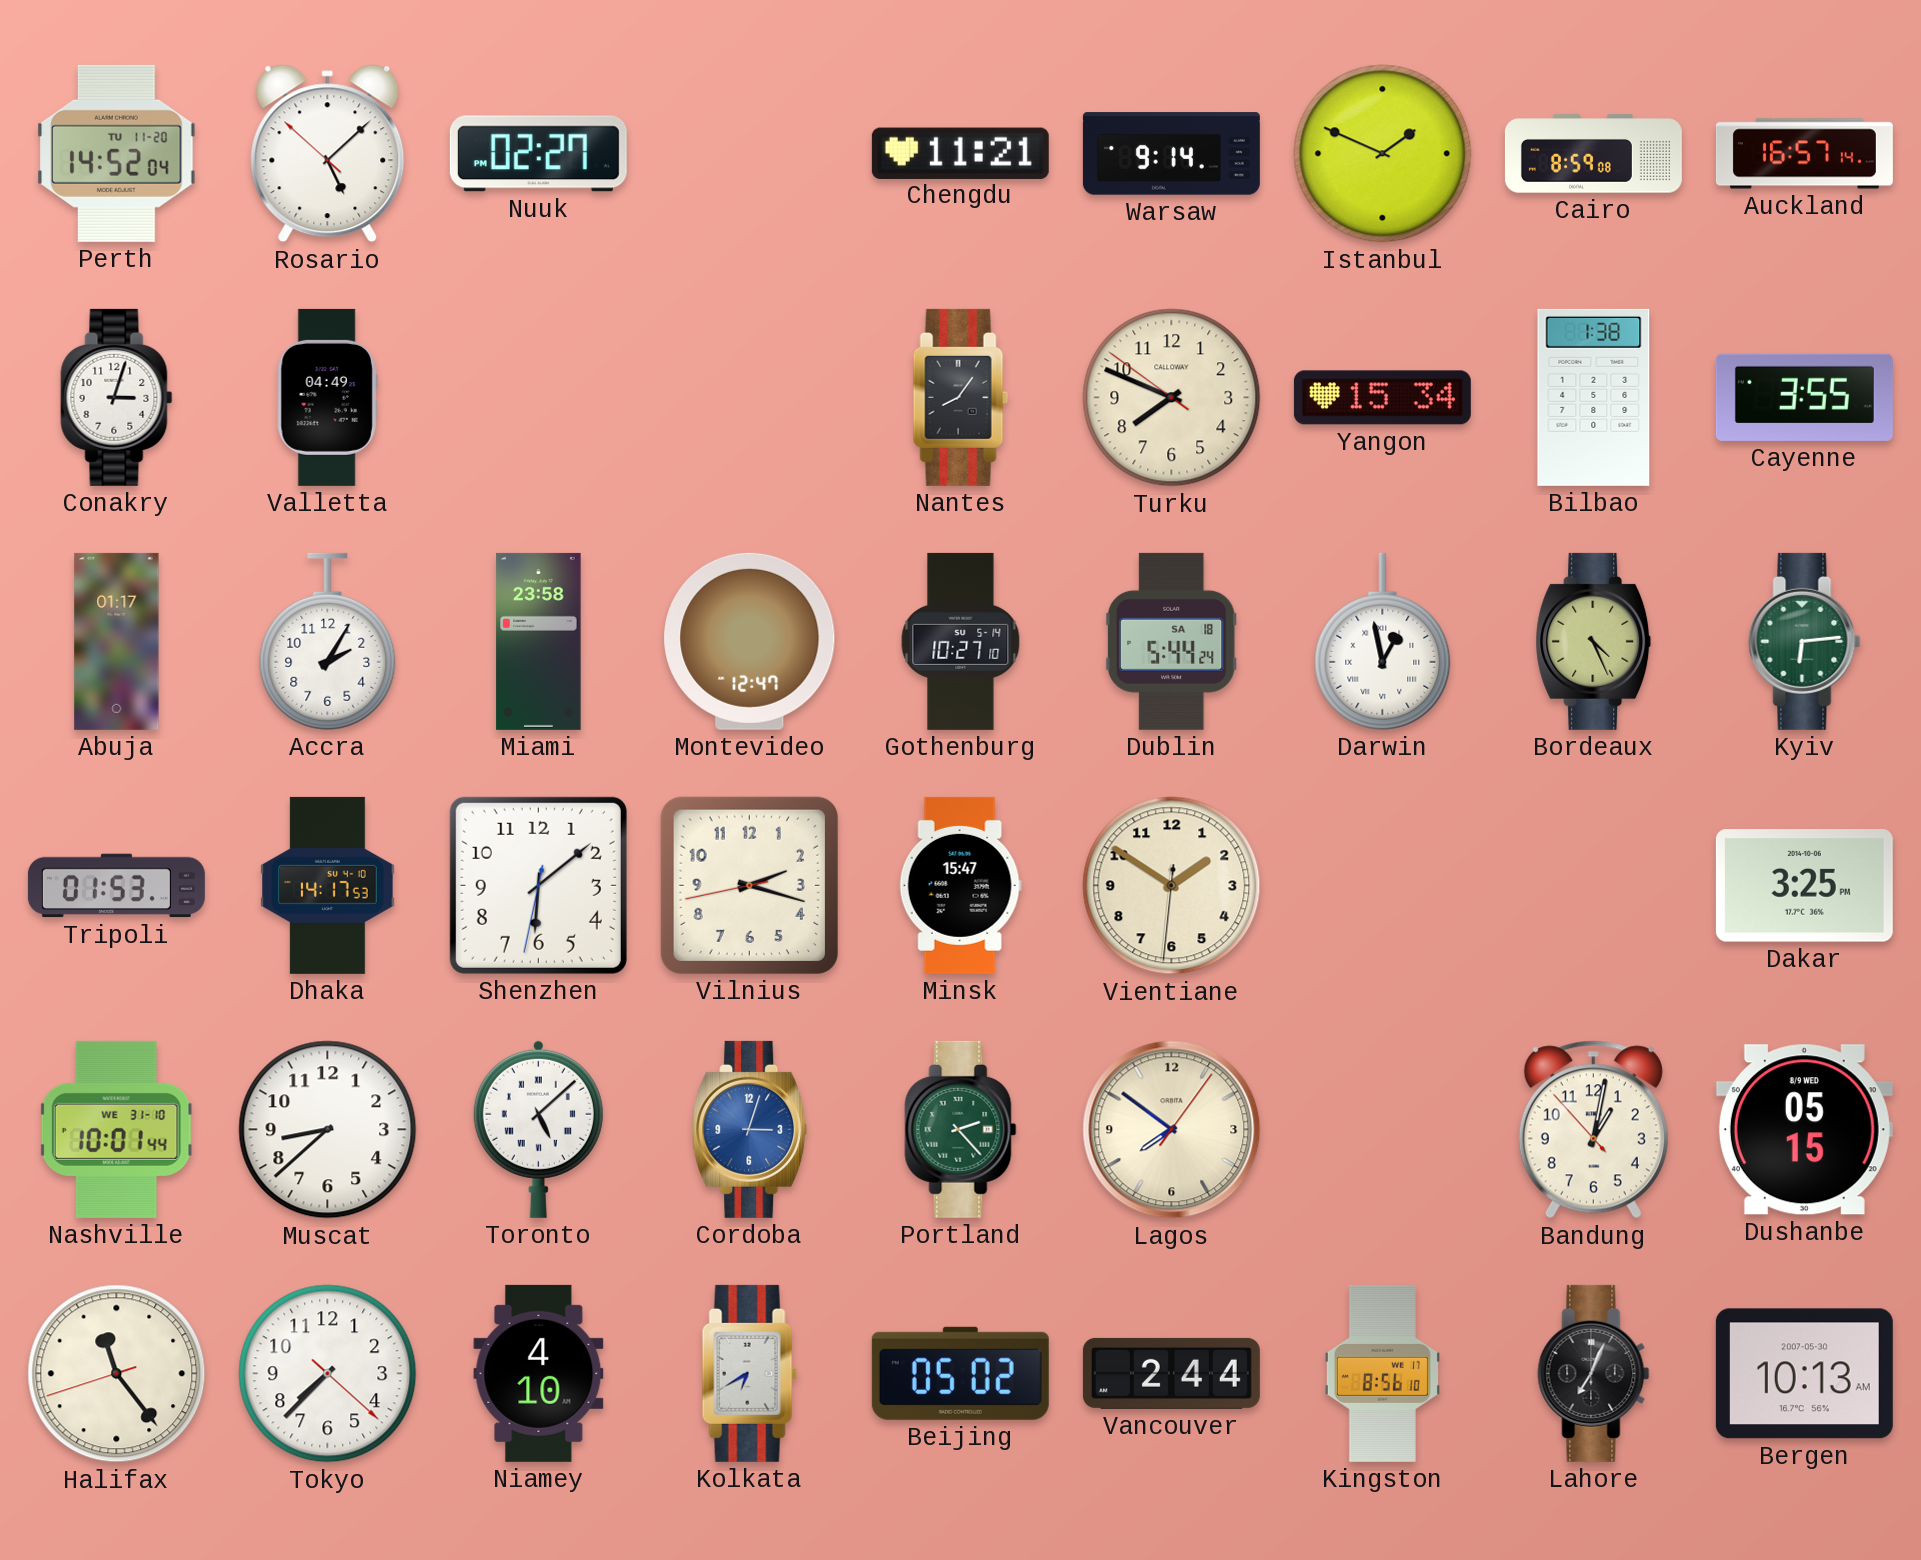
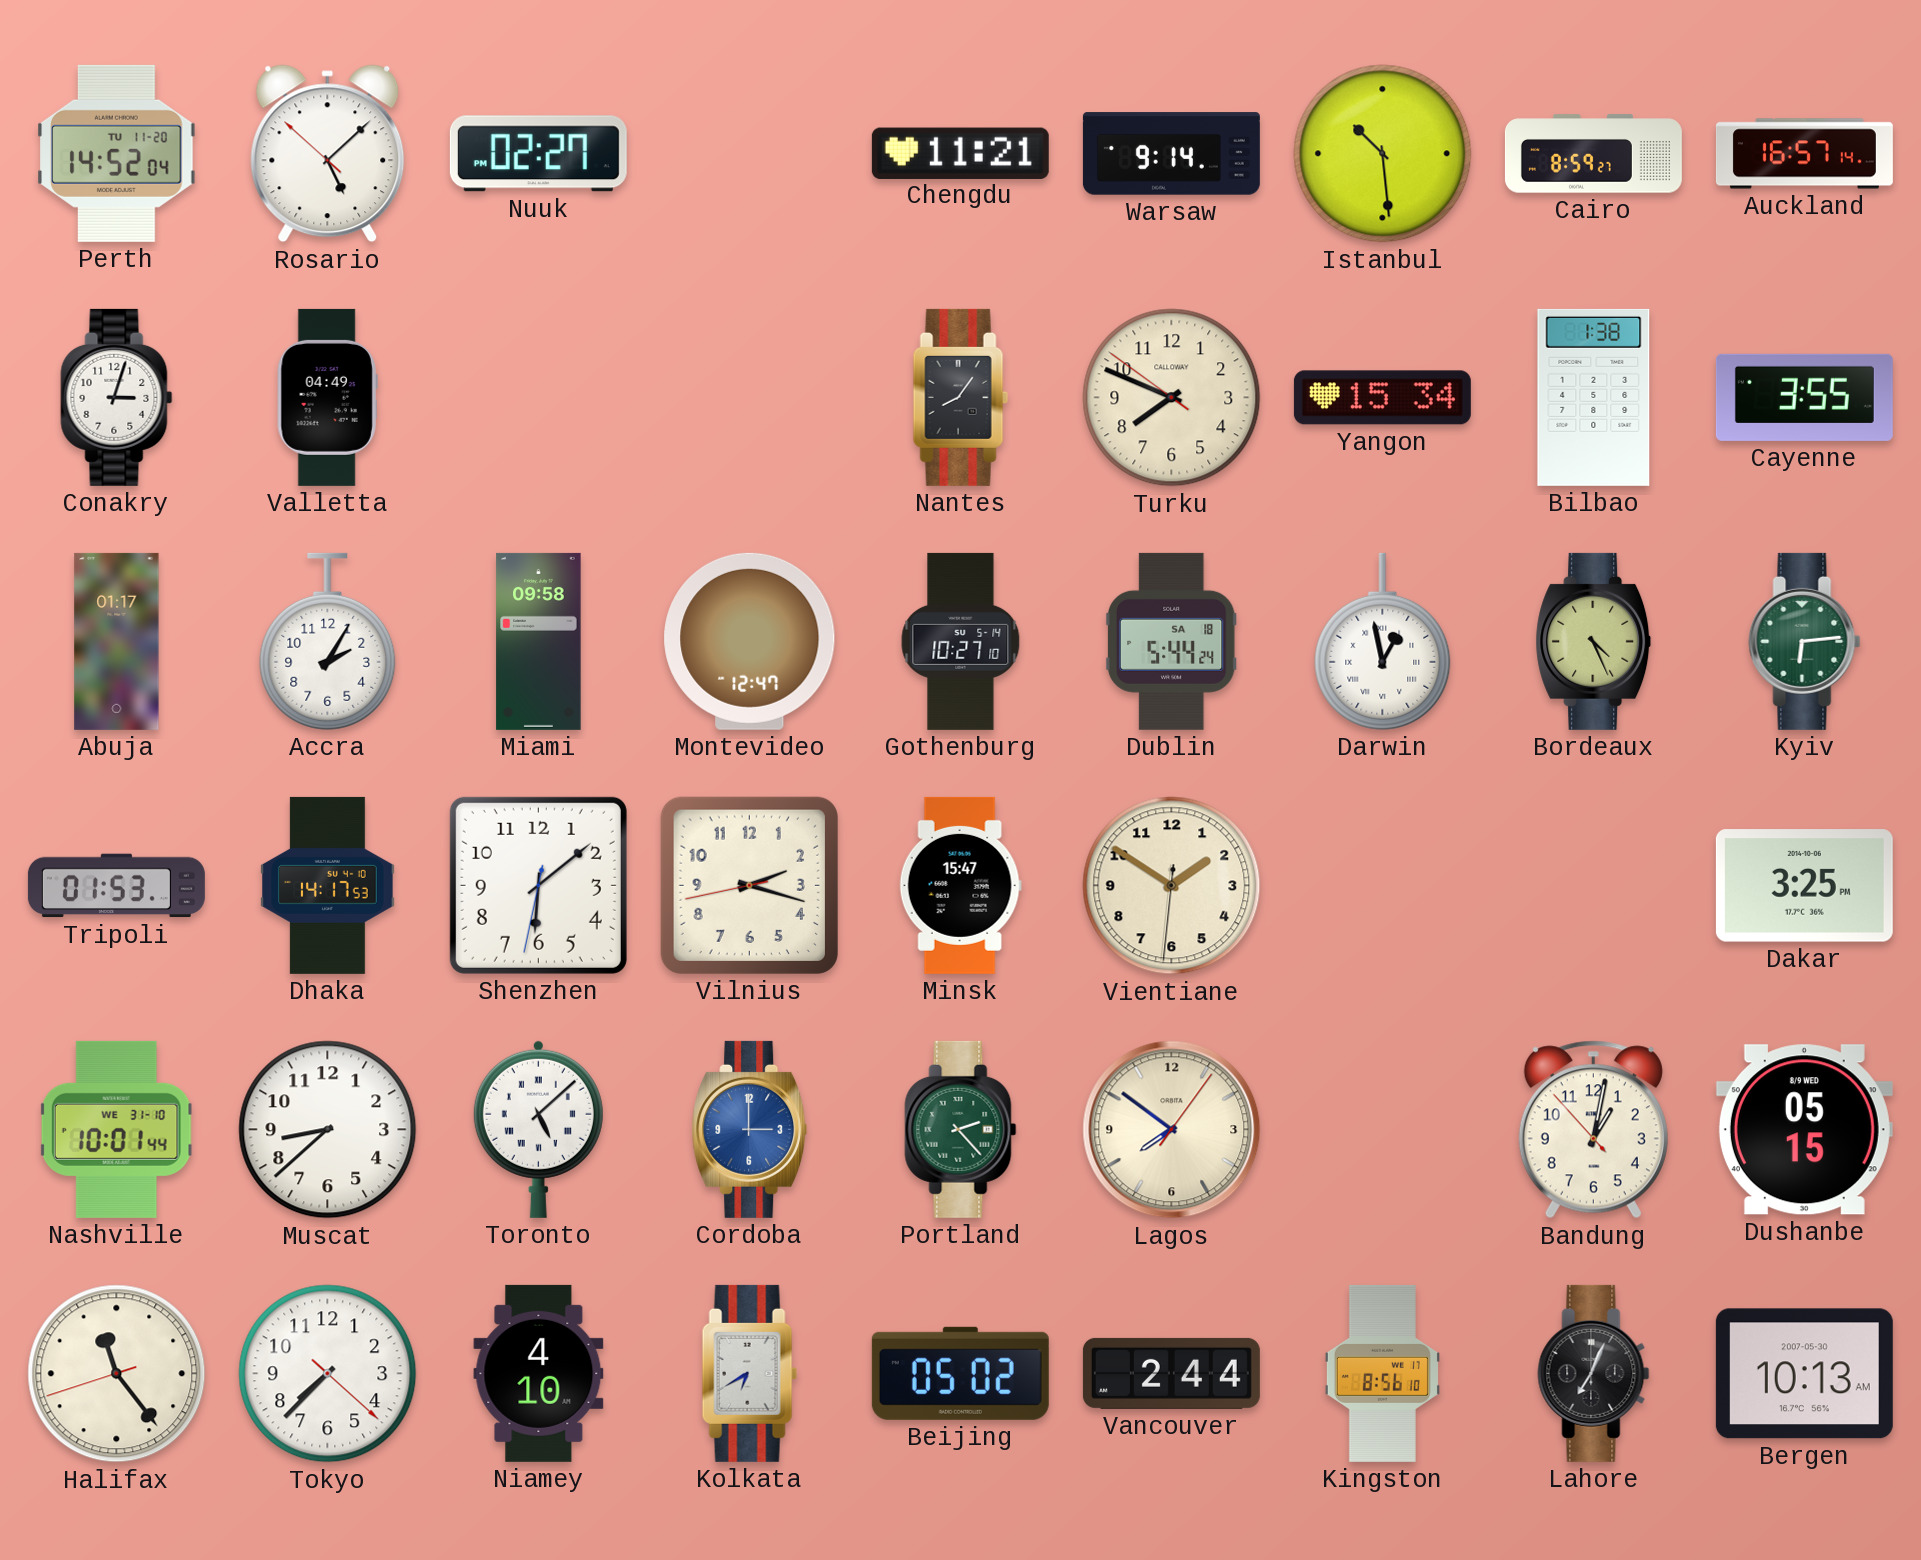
Istanbul: 1:49 -> 10:29
Cairo: 8:59:08 -> 8:59:27
Miami: 23:58 -> 09:58
Cordoba: 3:03 -> 3:00
